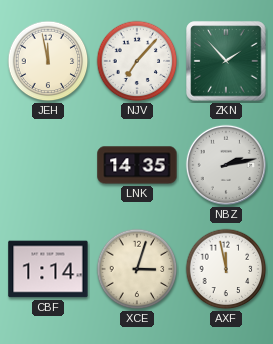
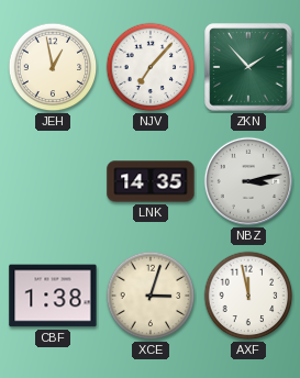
JEH: 11:58 -> 12:58
NBZ: 2:13 -> 3:13
CBF: 1:14 -> 1:38
